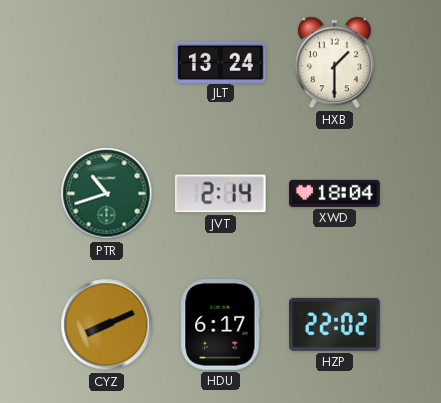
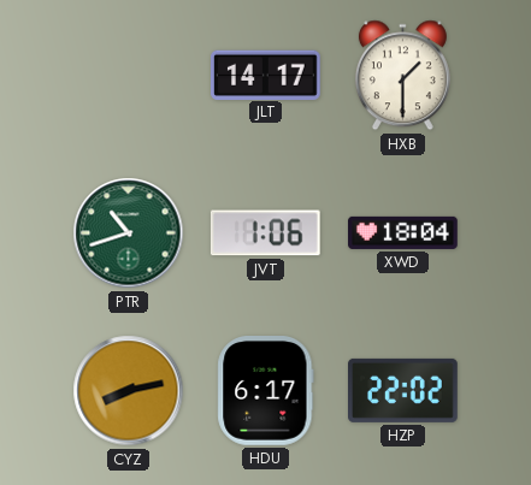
JLT: 13:24 -> 14:17
JVT: 2:14 -> 1:06
CYZ: 8:11 -> 8:13
